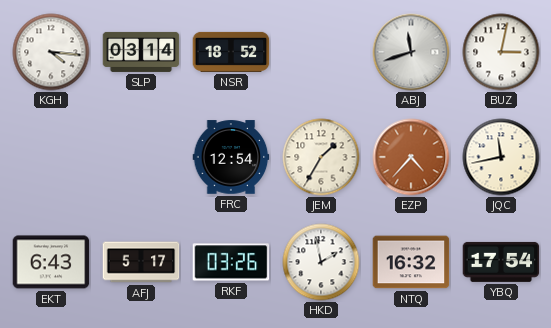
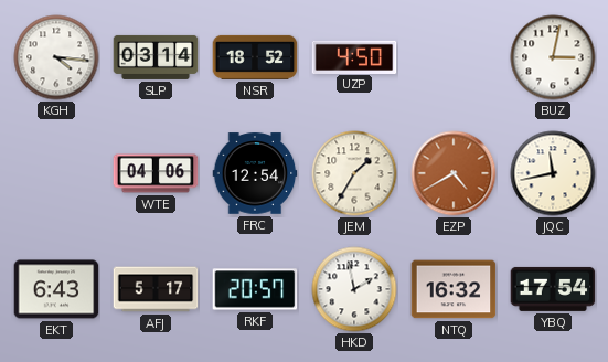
UZP: none -> 4:50
ABJ: 11:42 -> none
WTE: none -> 04:06
EZP: 4:37 -> 4:40
RKF: 03:26 -> 20:57
